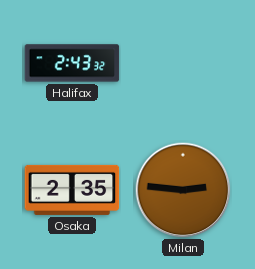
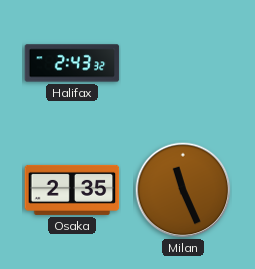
Milan: 2:46 -> 11:26
